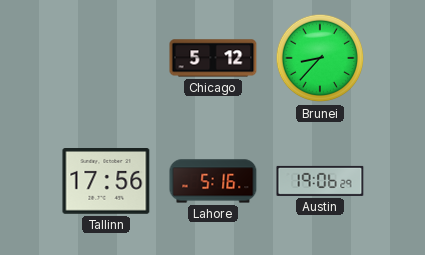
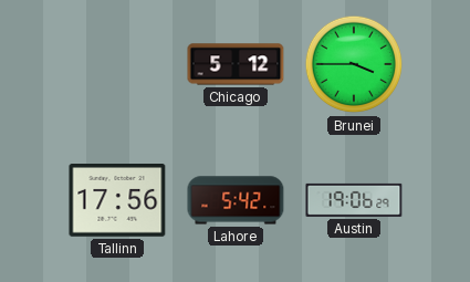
Brunei: 8:37 -> 3:45
Lahore: 5:16 -> 5:42
